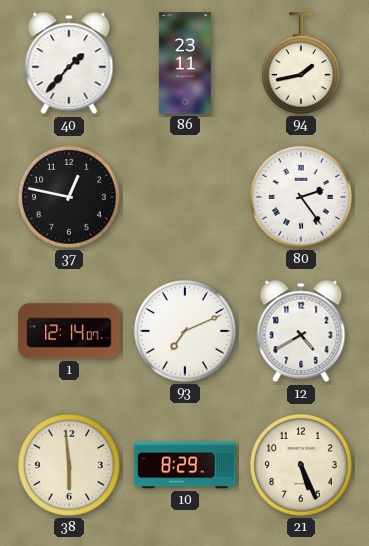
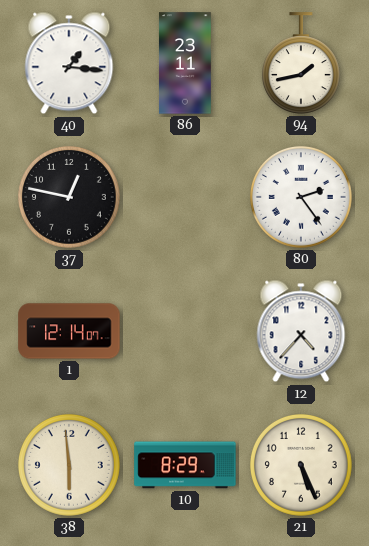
40: 1:37 -> 1:16
93: 7:11 -> none
12: 4:40 -> 4:37
